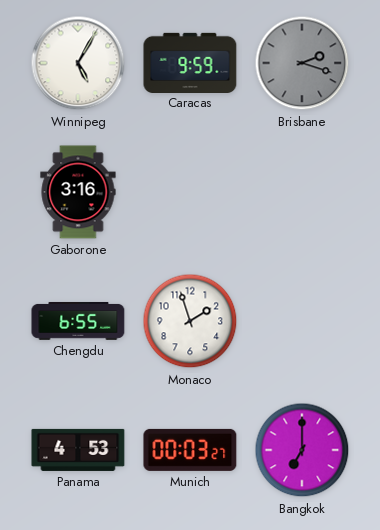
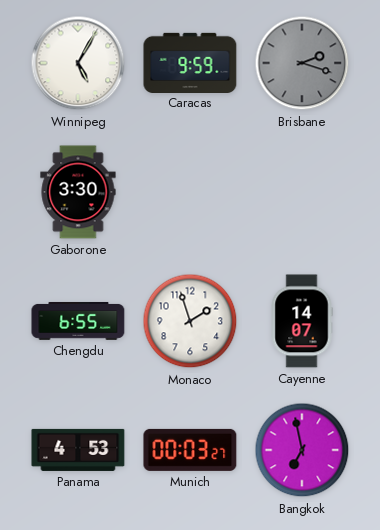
Gaborone: 3:16 -> 3:30
Cayenne: none -> 14:07
Bangkok: 7:00 -> 6:58
